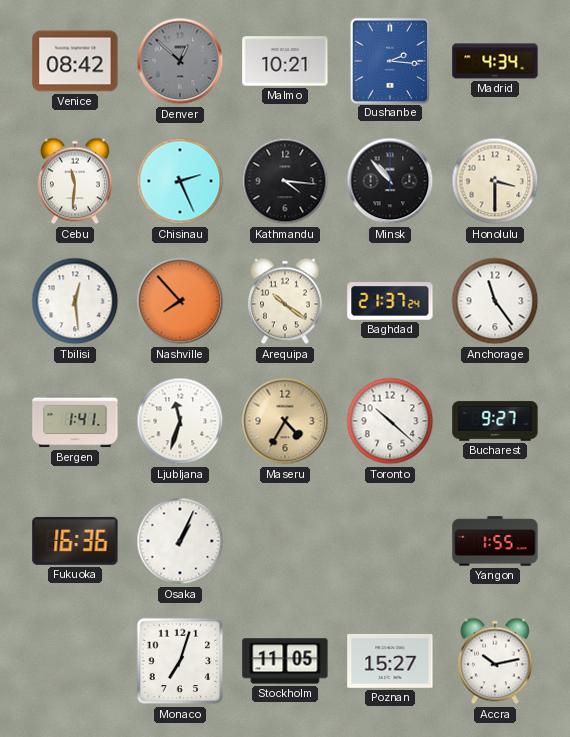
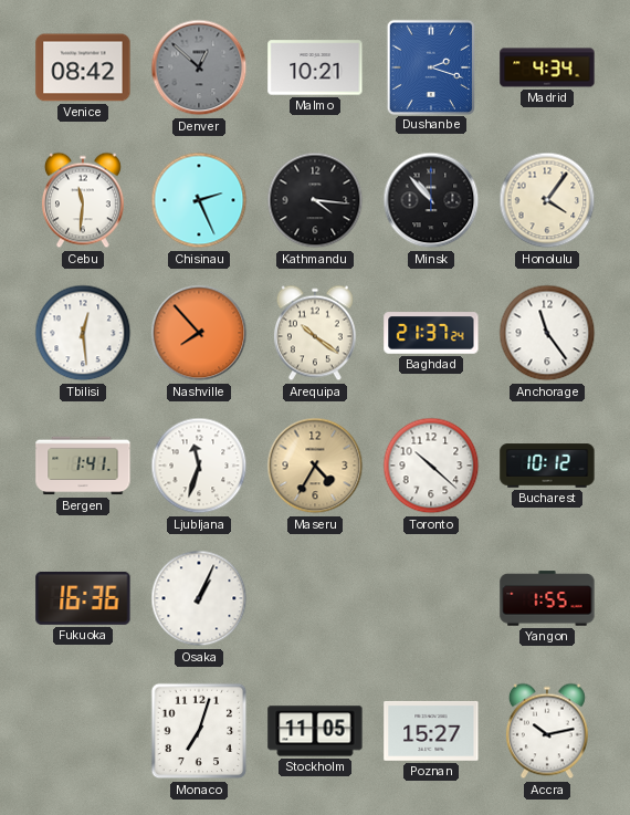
Dushanbe: 2:16 -> 2:18
Honolulu: 3:30 -> 4:06
Bucharest: 9:27 -> 10:12
